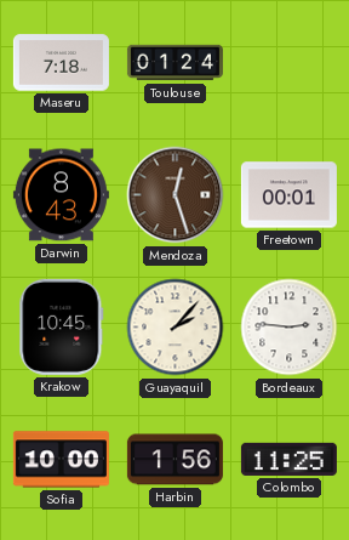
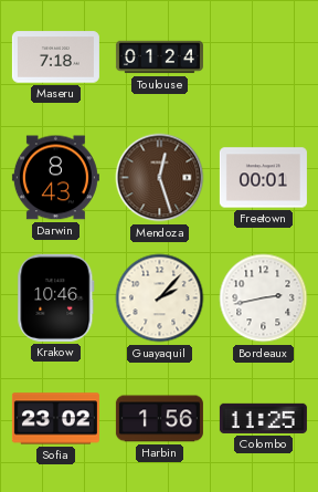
Krakow: 10:45 -> 10:46
Bordeaux: 2:46 -> 2:43
Sofia: 10:00 -> 23:02
